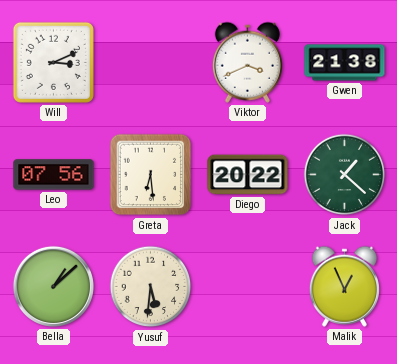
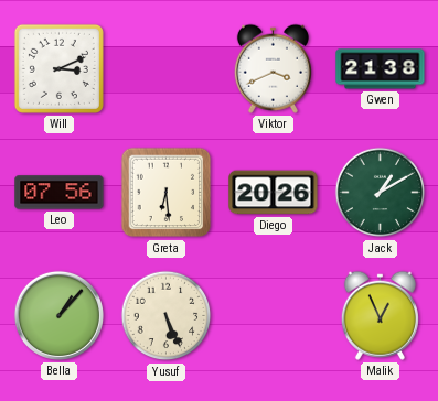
Diego: 20:22 -> 20:26
Jack: 1:22 -> 1:10
Bella: 1:08 -> 1:07
Yusuf: 5:31 -> 5:26
